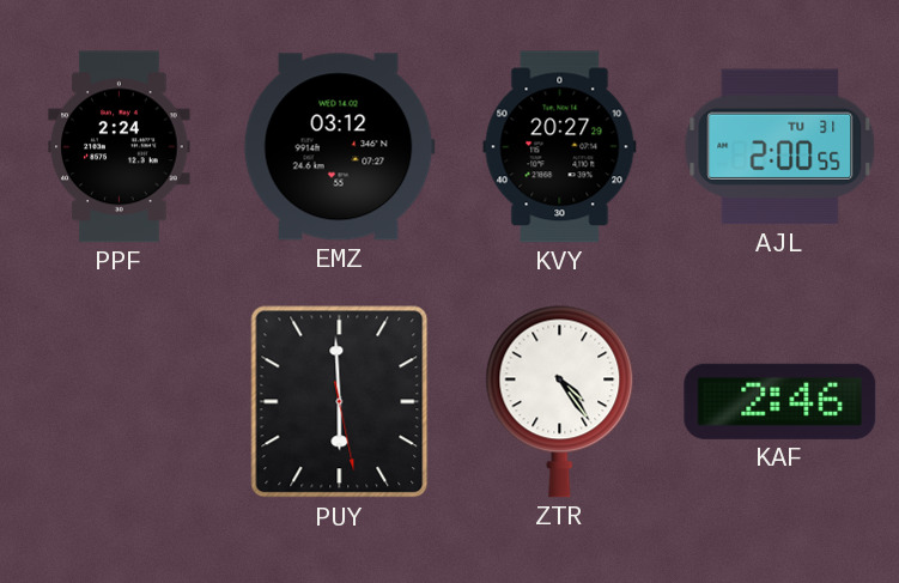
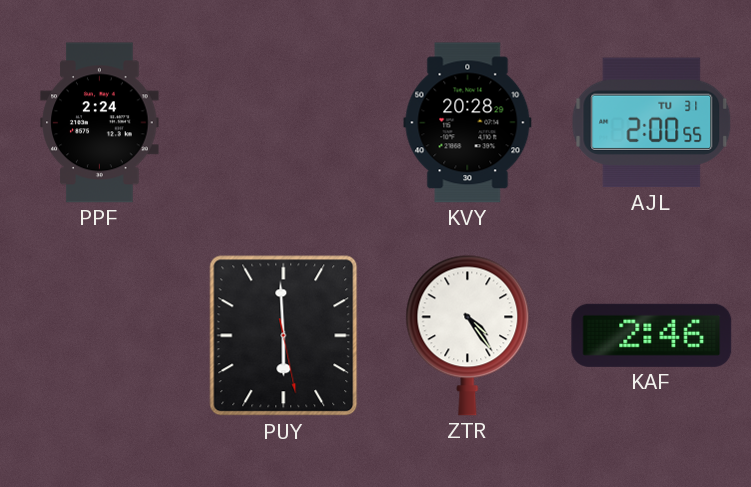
EMZ: 03:12 -> none
KVY: 20:27 -> 20:28
